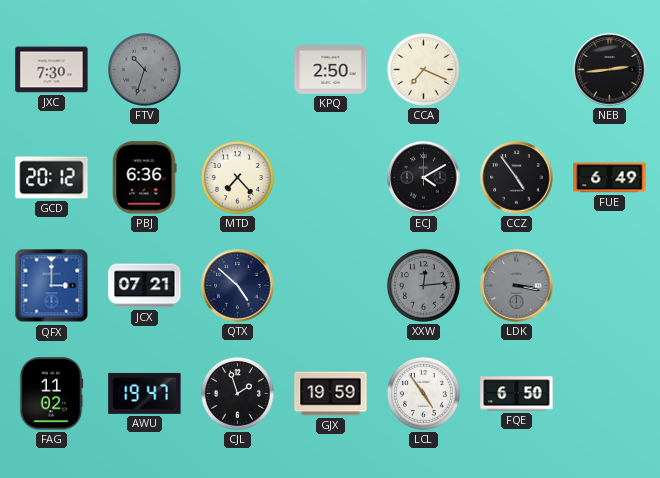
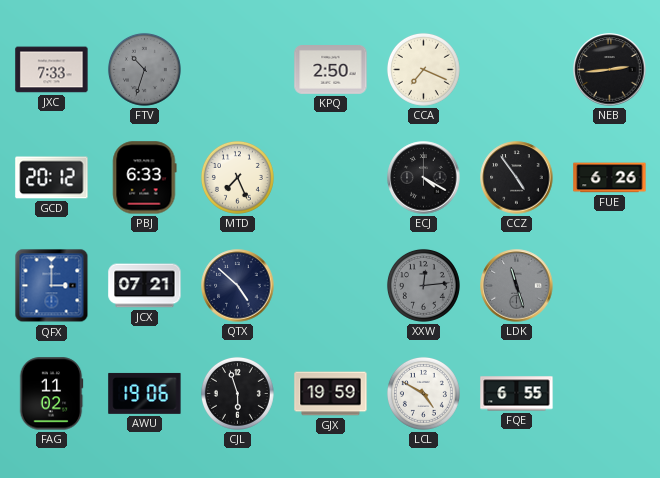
JXC: 7:30 -> 7:33
PBJ: 6:36 -> 6:33
MTD: 7:23 -> 7:26
ECJ: 4:10 -> 4:20
FUE: 6:49 -> 6:26
LDK: 3:17 -> 11:27
AWU: 19:47 -> 19:06
CJL: 1:57 -> 5:57
LCL: 4:54 -> 4:50
FQE: 6:50 -> 6:55
